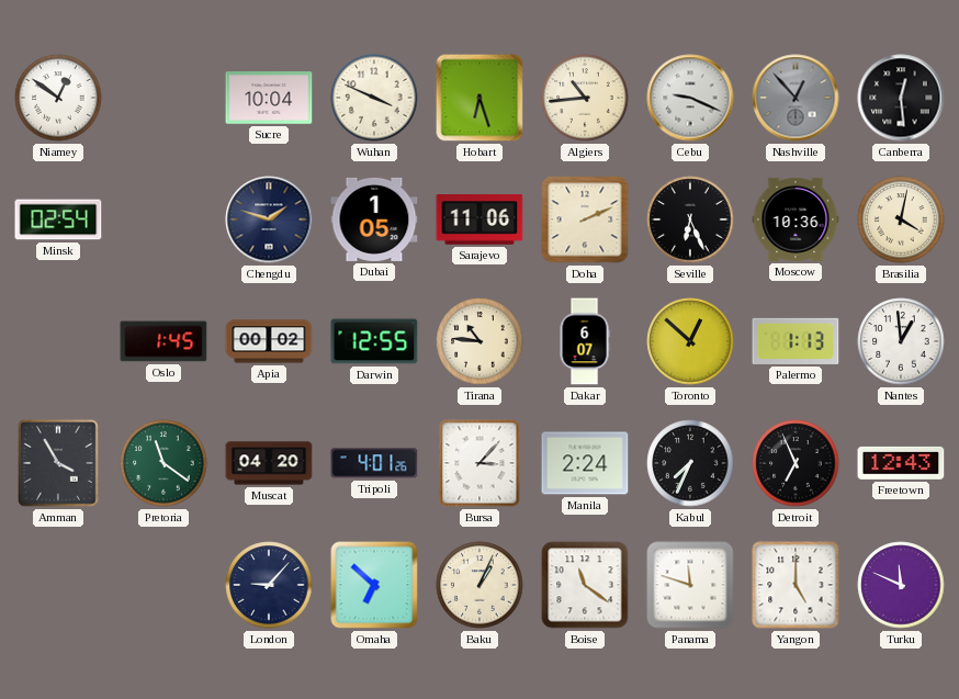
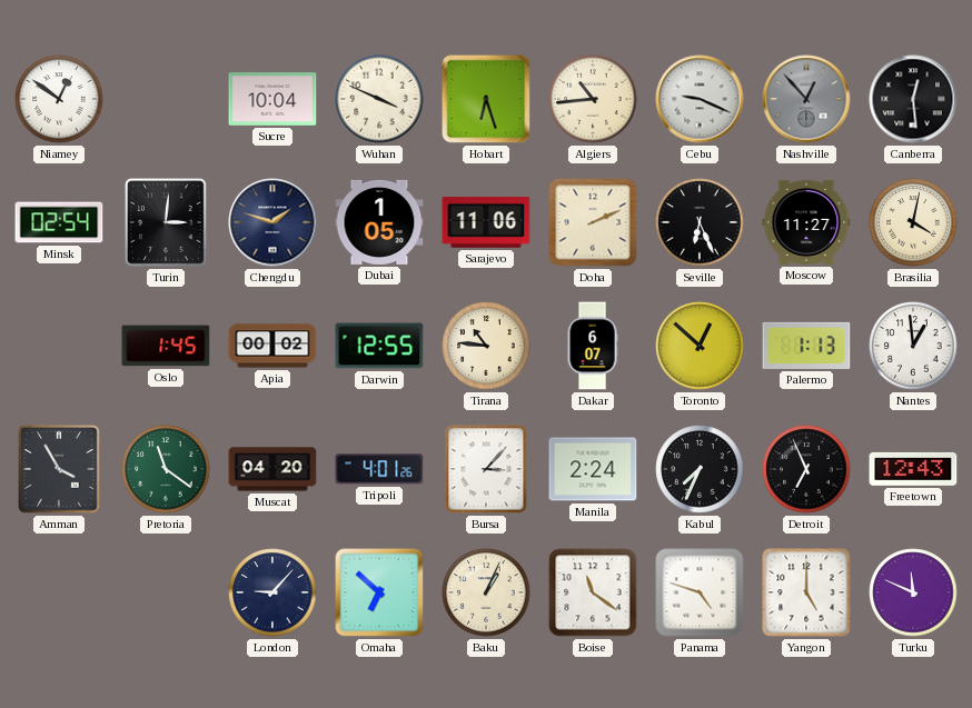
Turin: none -> 3:01
Moscow: 10:36 -> 11:27
Panama: 11:48 -> 4:48
